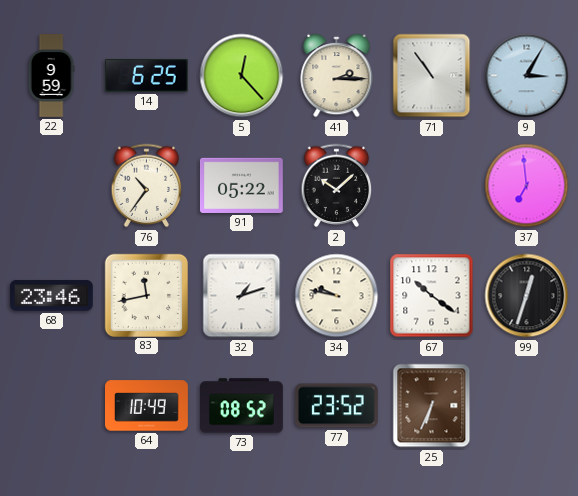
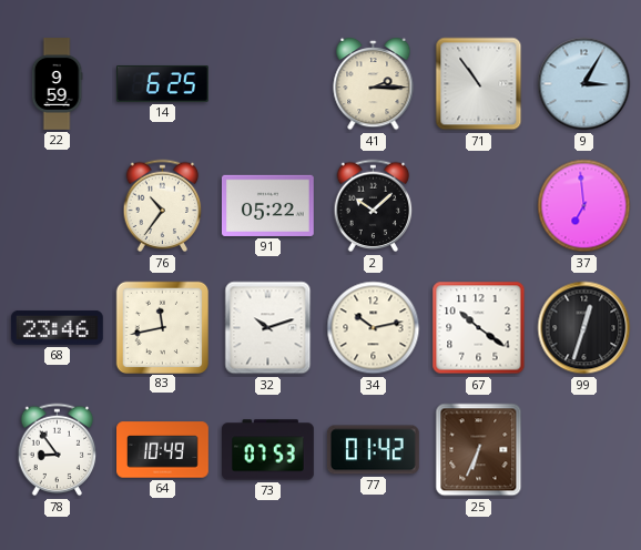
5: 12:23 -> none
32: 1:12 -> 10:12
34: 9:47 -> 10:13
78: none -> 8:54
73: 08:52 -> 07:53
77: 23:52 -> 01:42
